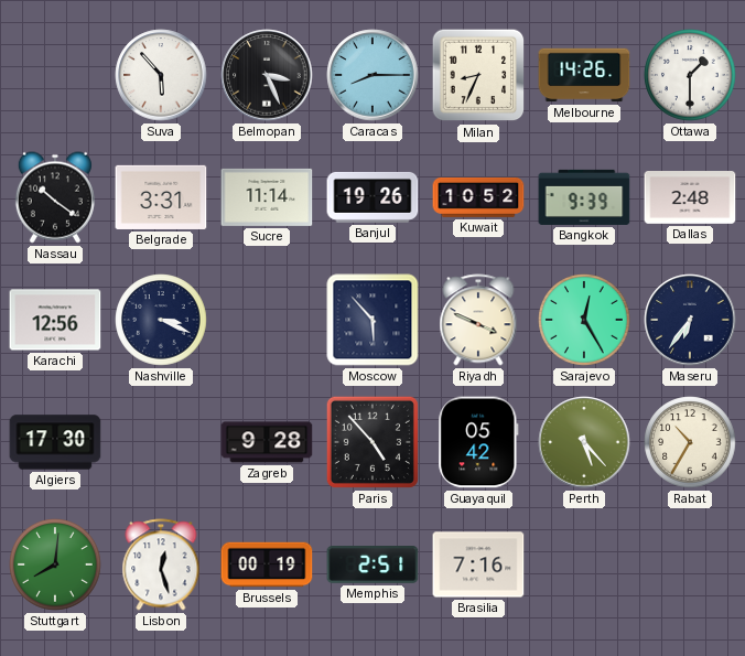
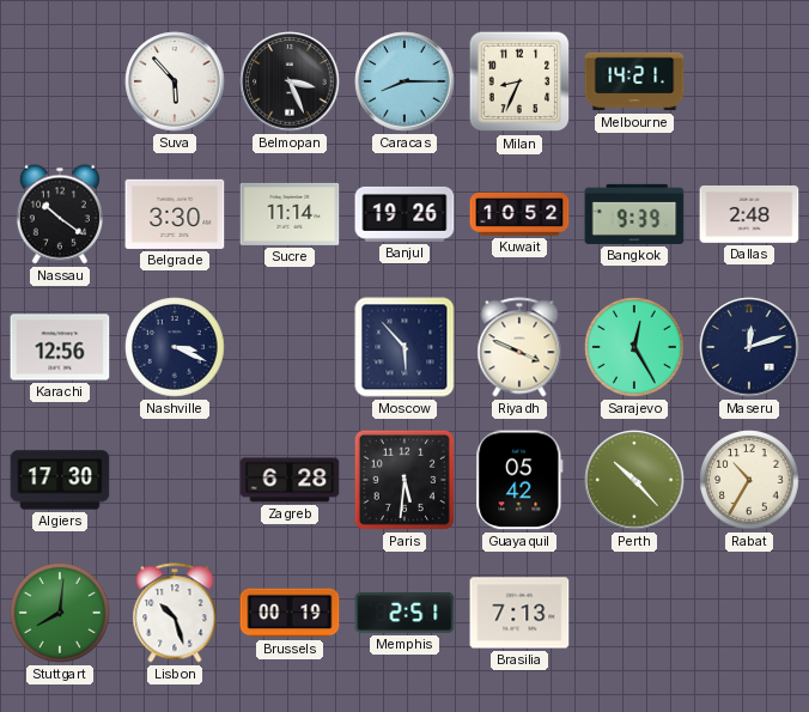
Melbourne: 14:26 -> 14:21
Ottawa: 1:30 -> none
Belgrade: 3:31 -> 3:30
Maseru: 6:36 -> 12:12
Zagreb: 9:28 -> 6:28
Paris: 4:53 -> 5:31
Perth: 5:23 -> 10:23
Lisbon: 12:27 -> 10:27
Brasilia: 7:16 -> 7:13
